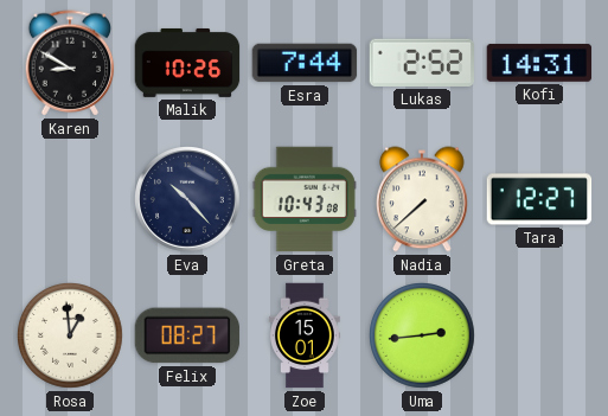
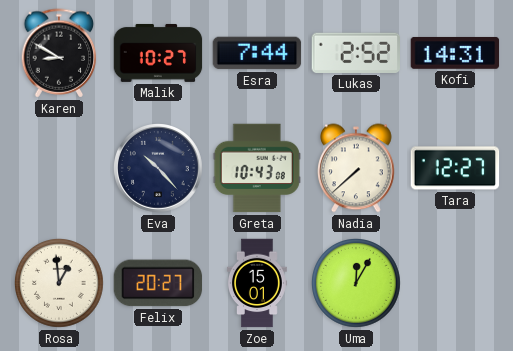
Malik: 10:26 -> 10:27
Felix: 08:27 -> 20:27
Uma: 2:44 -> 12:05
